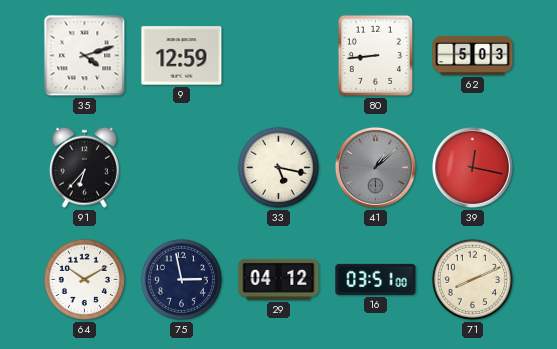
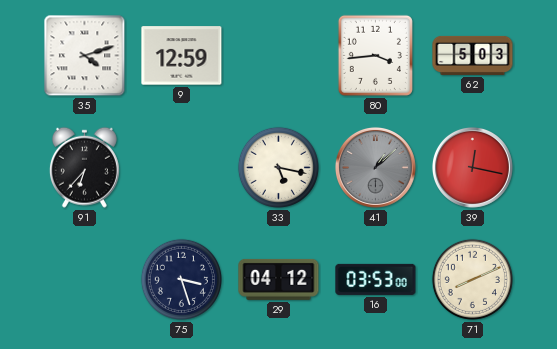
80: 8:44 -> 3:44
64: 10:10 -> none
75: 2:58 -> 3:27
16: 03:51 -> 03:53
